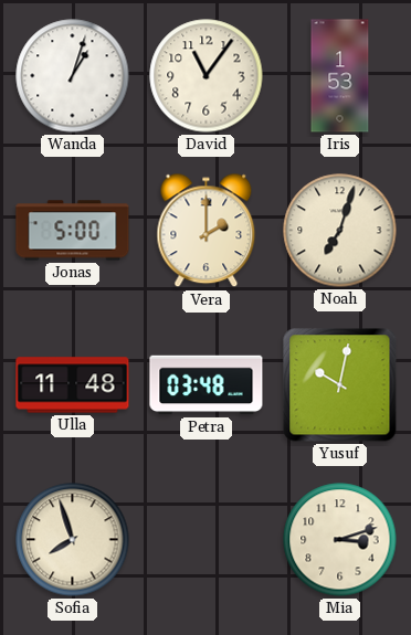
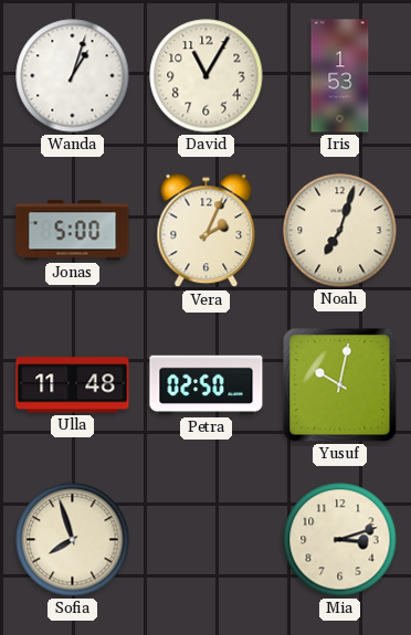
David: 11:06 -> 11:05
Vera: 2:00 -> 2:04
Petra: 03:48 -> 02:50
